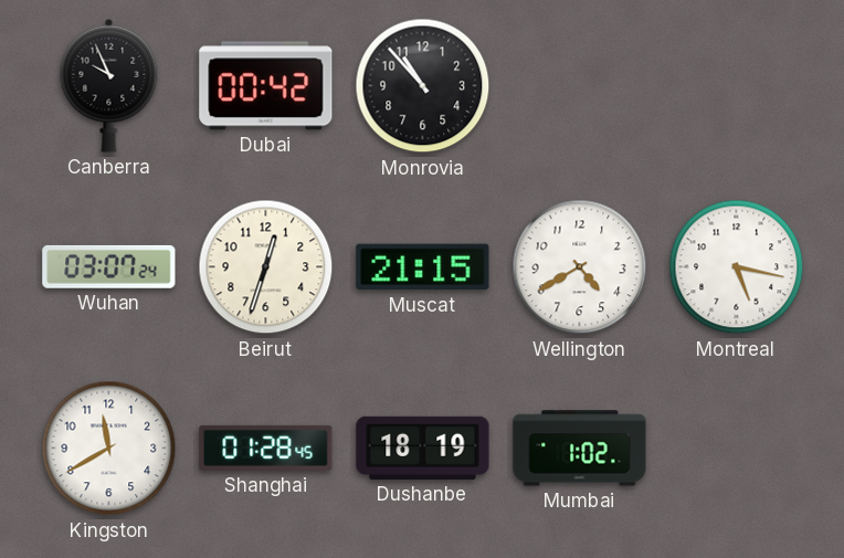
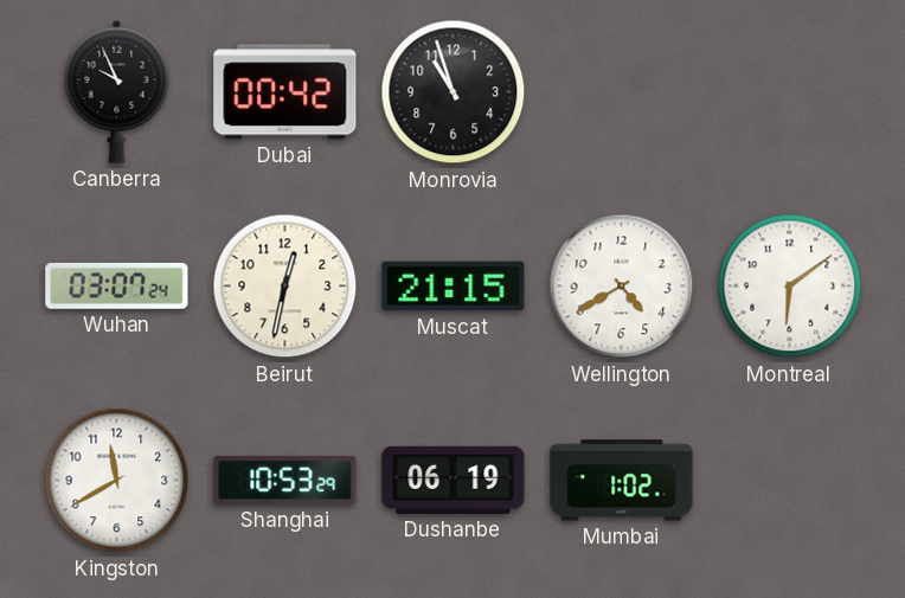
Monrovia: 10:53 -> 10:57
Beirut: 12:33 -> 12:32
Montreal: 5:17 -> 6:09
Shanghai: 01:28 -> 10:53
Dushanbe: 18:19 -> 06:19
